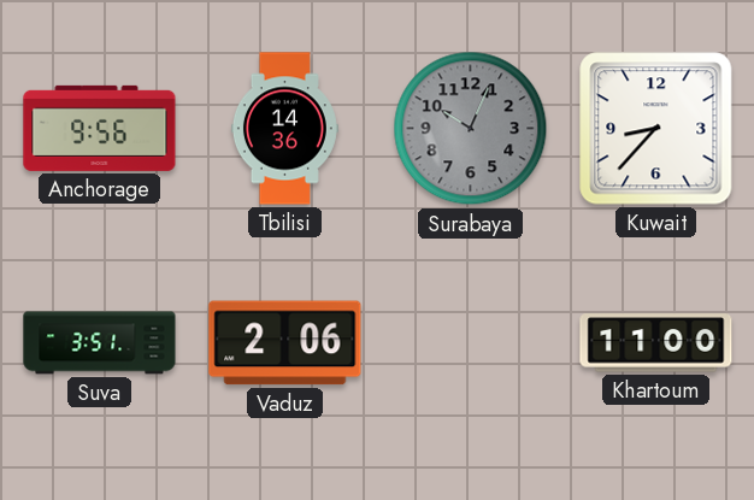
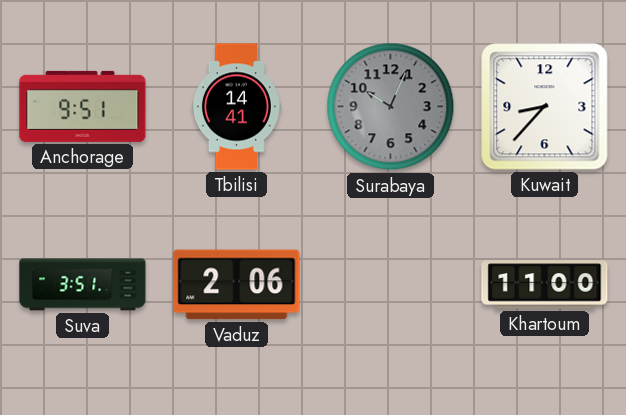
Anchorage: 9:56 -> 9:51
Tbilisi: 14:36 -> 14:41
